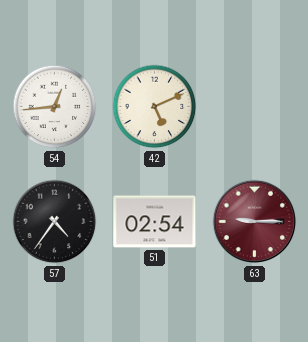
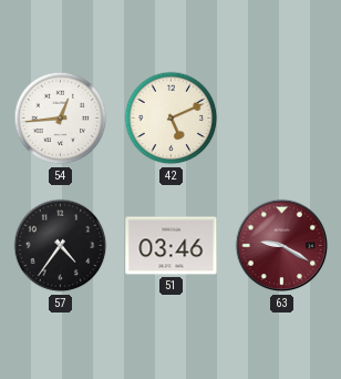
51: 02:54 -> 03:46
63: 9:15 -> 9:20
